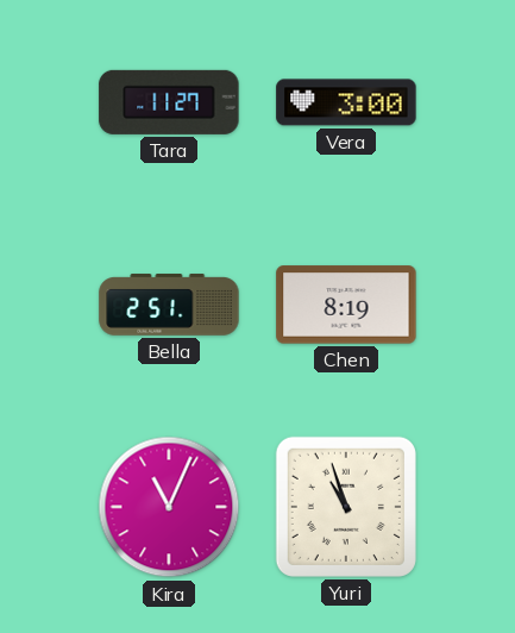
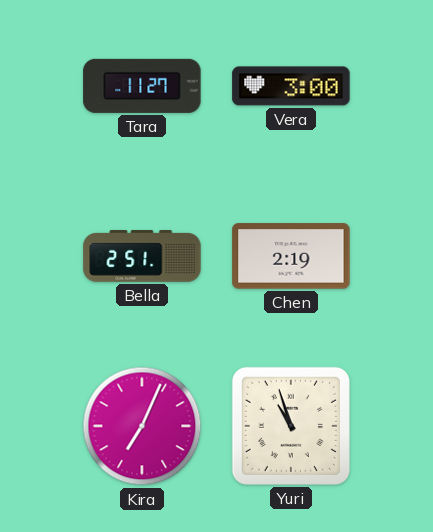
Chen: 8:19 -> 2:19
Kira: 11:04 -> 7:04
